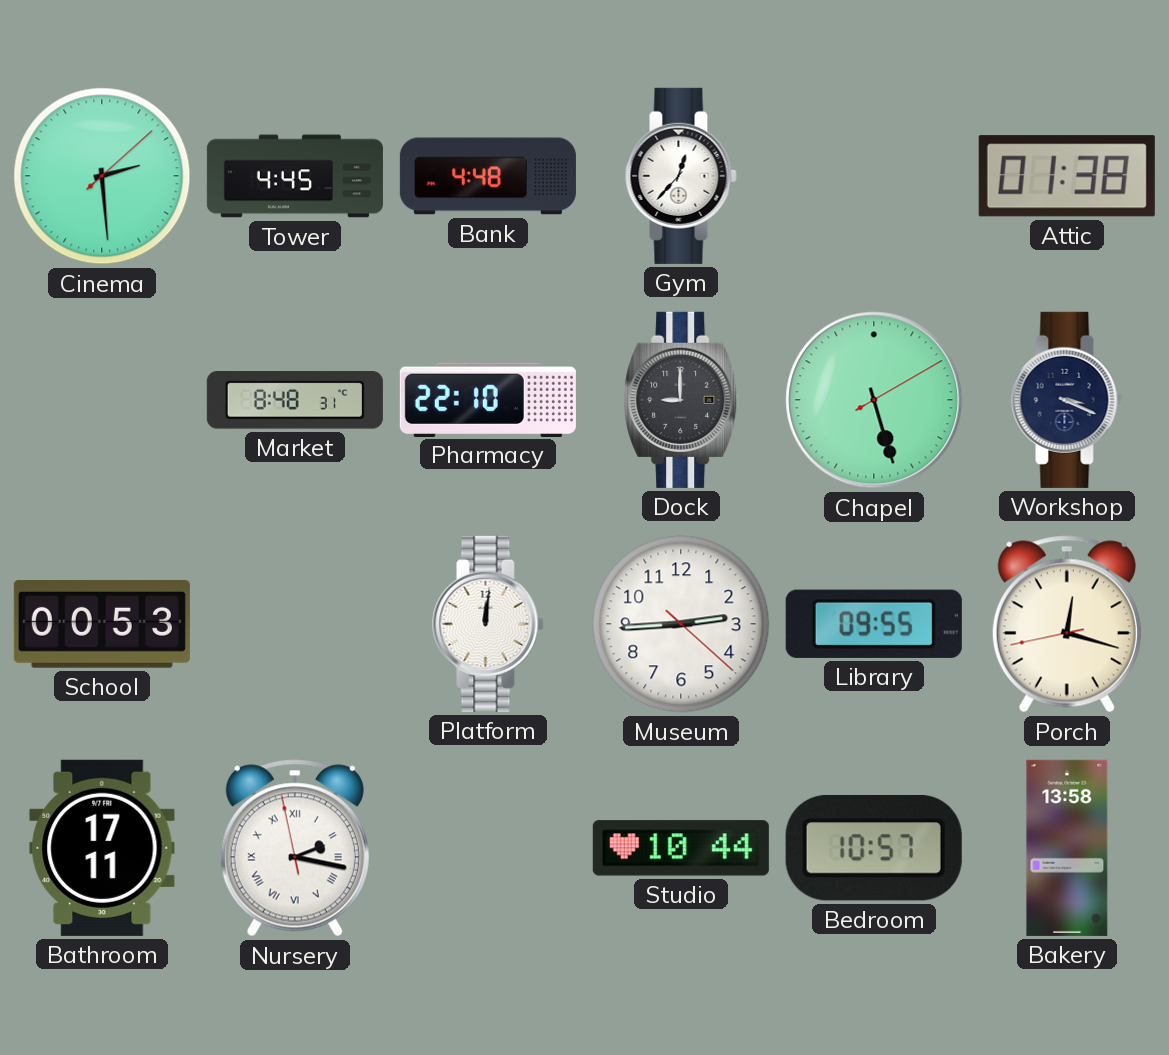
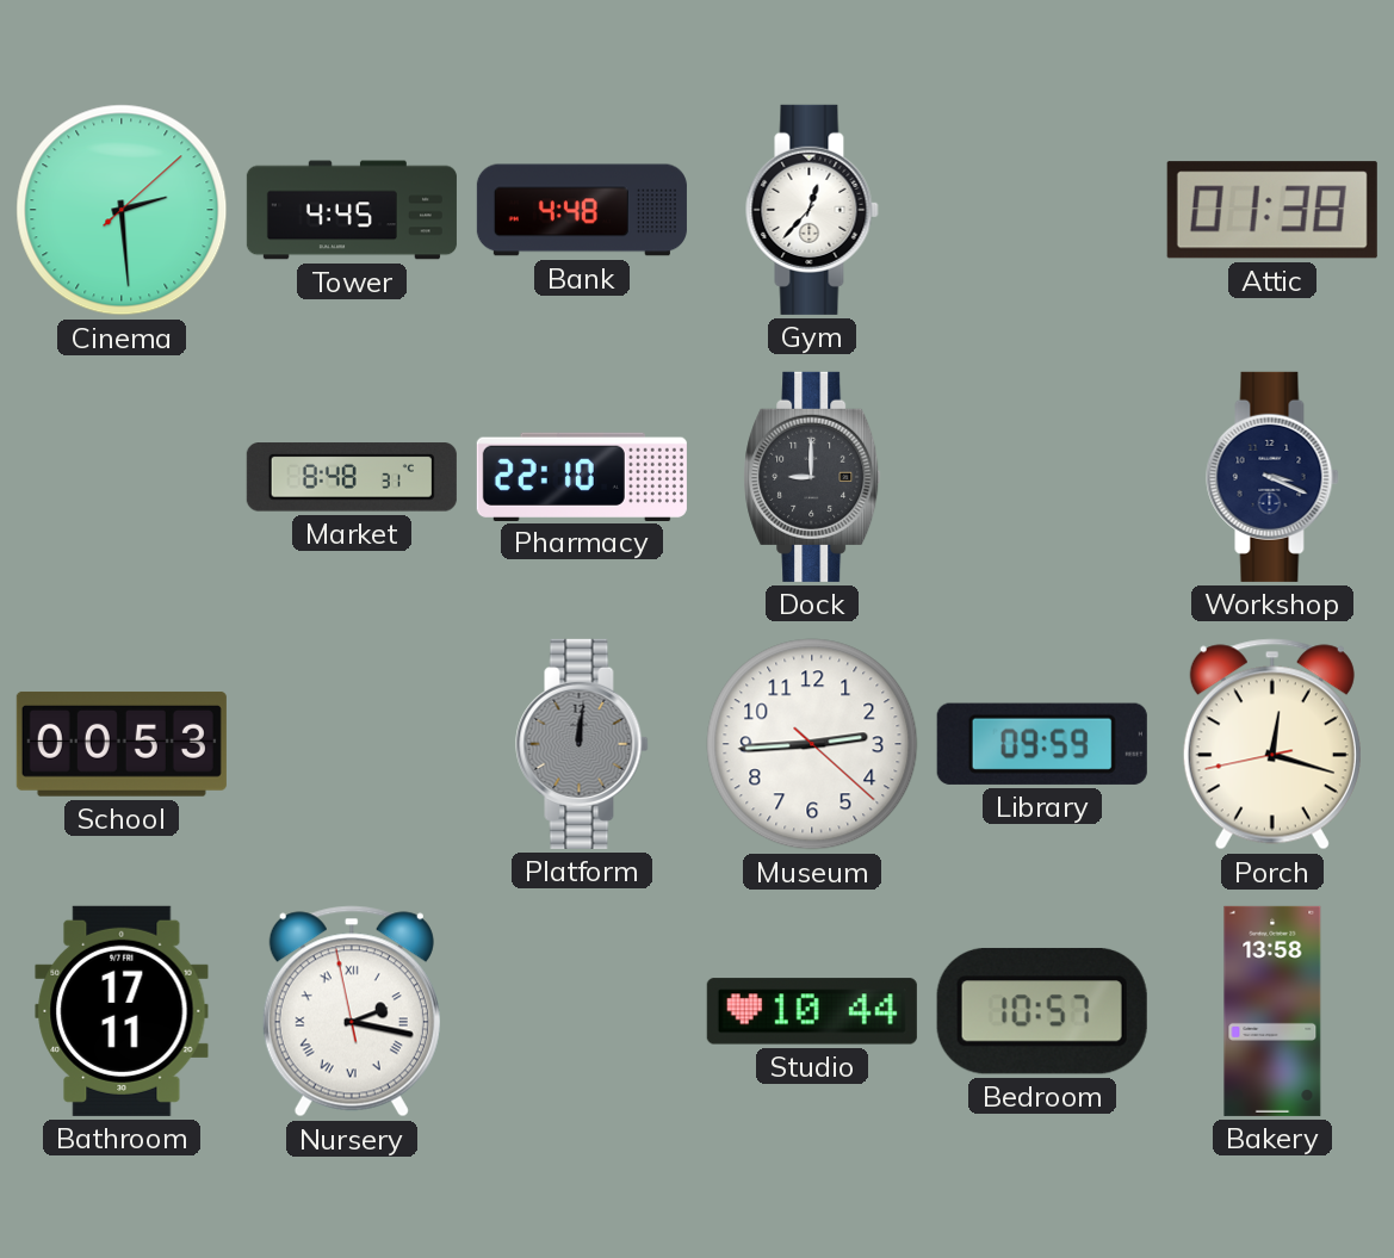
Chapel: 5:27 -> none
Platform dial: white -> grey
Library: 09:55 -> 09:59
